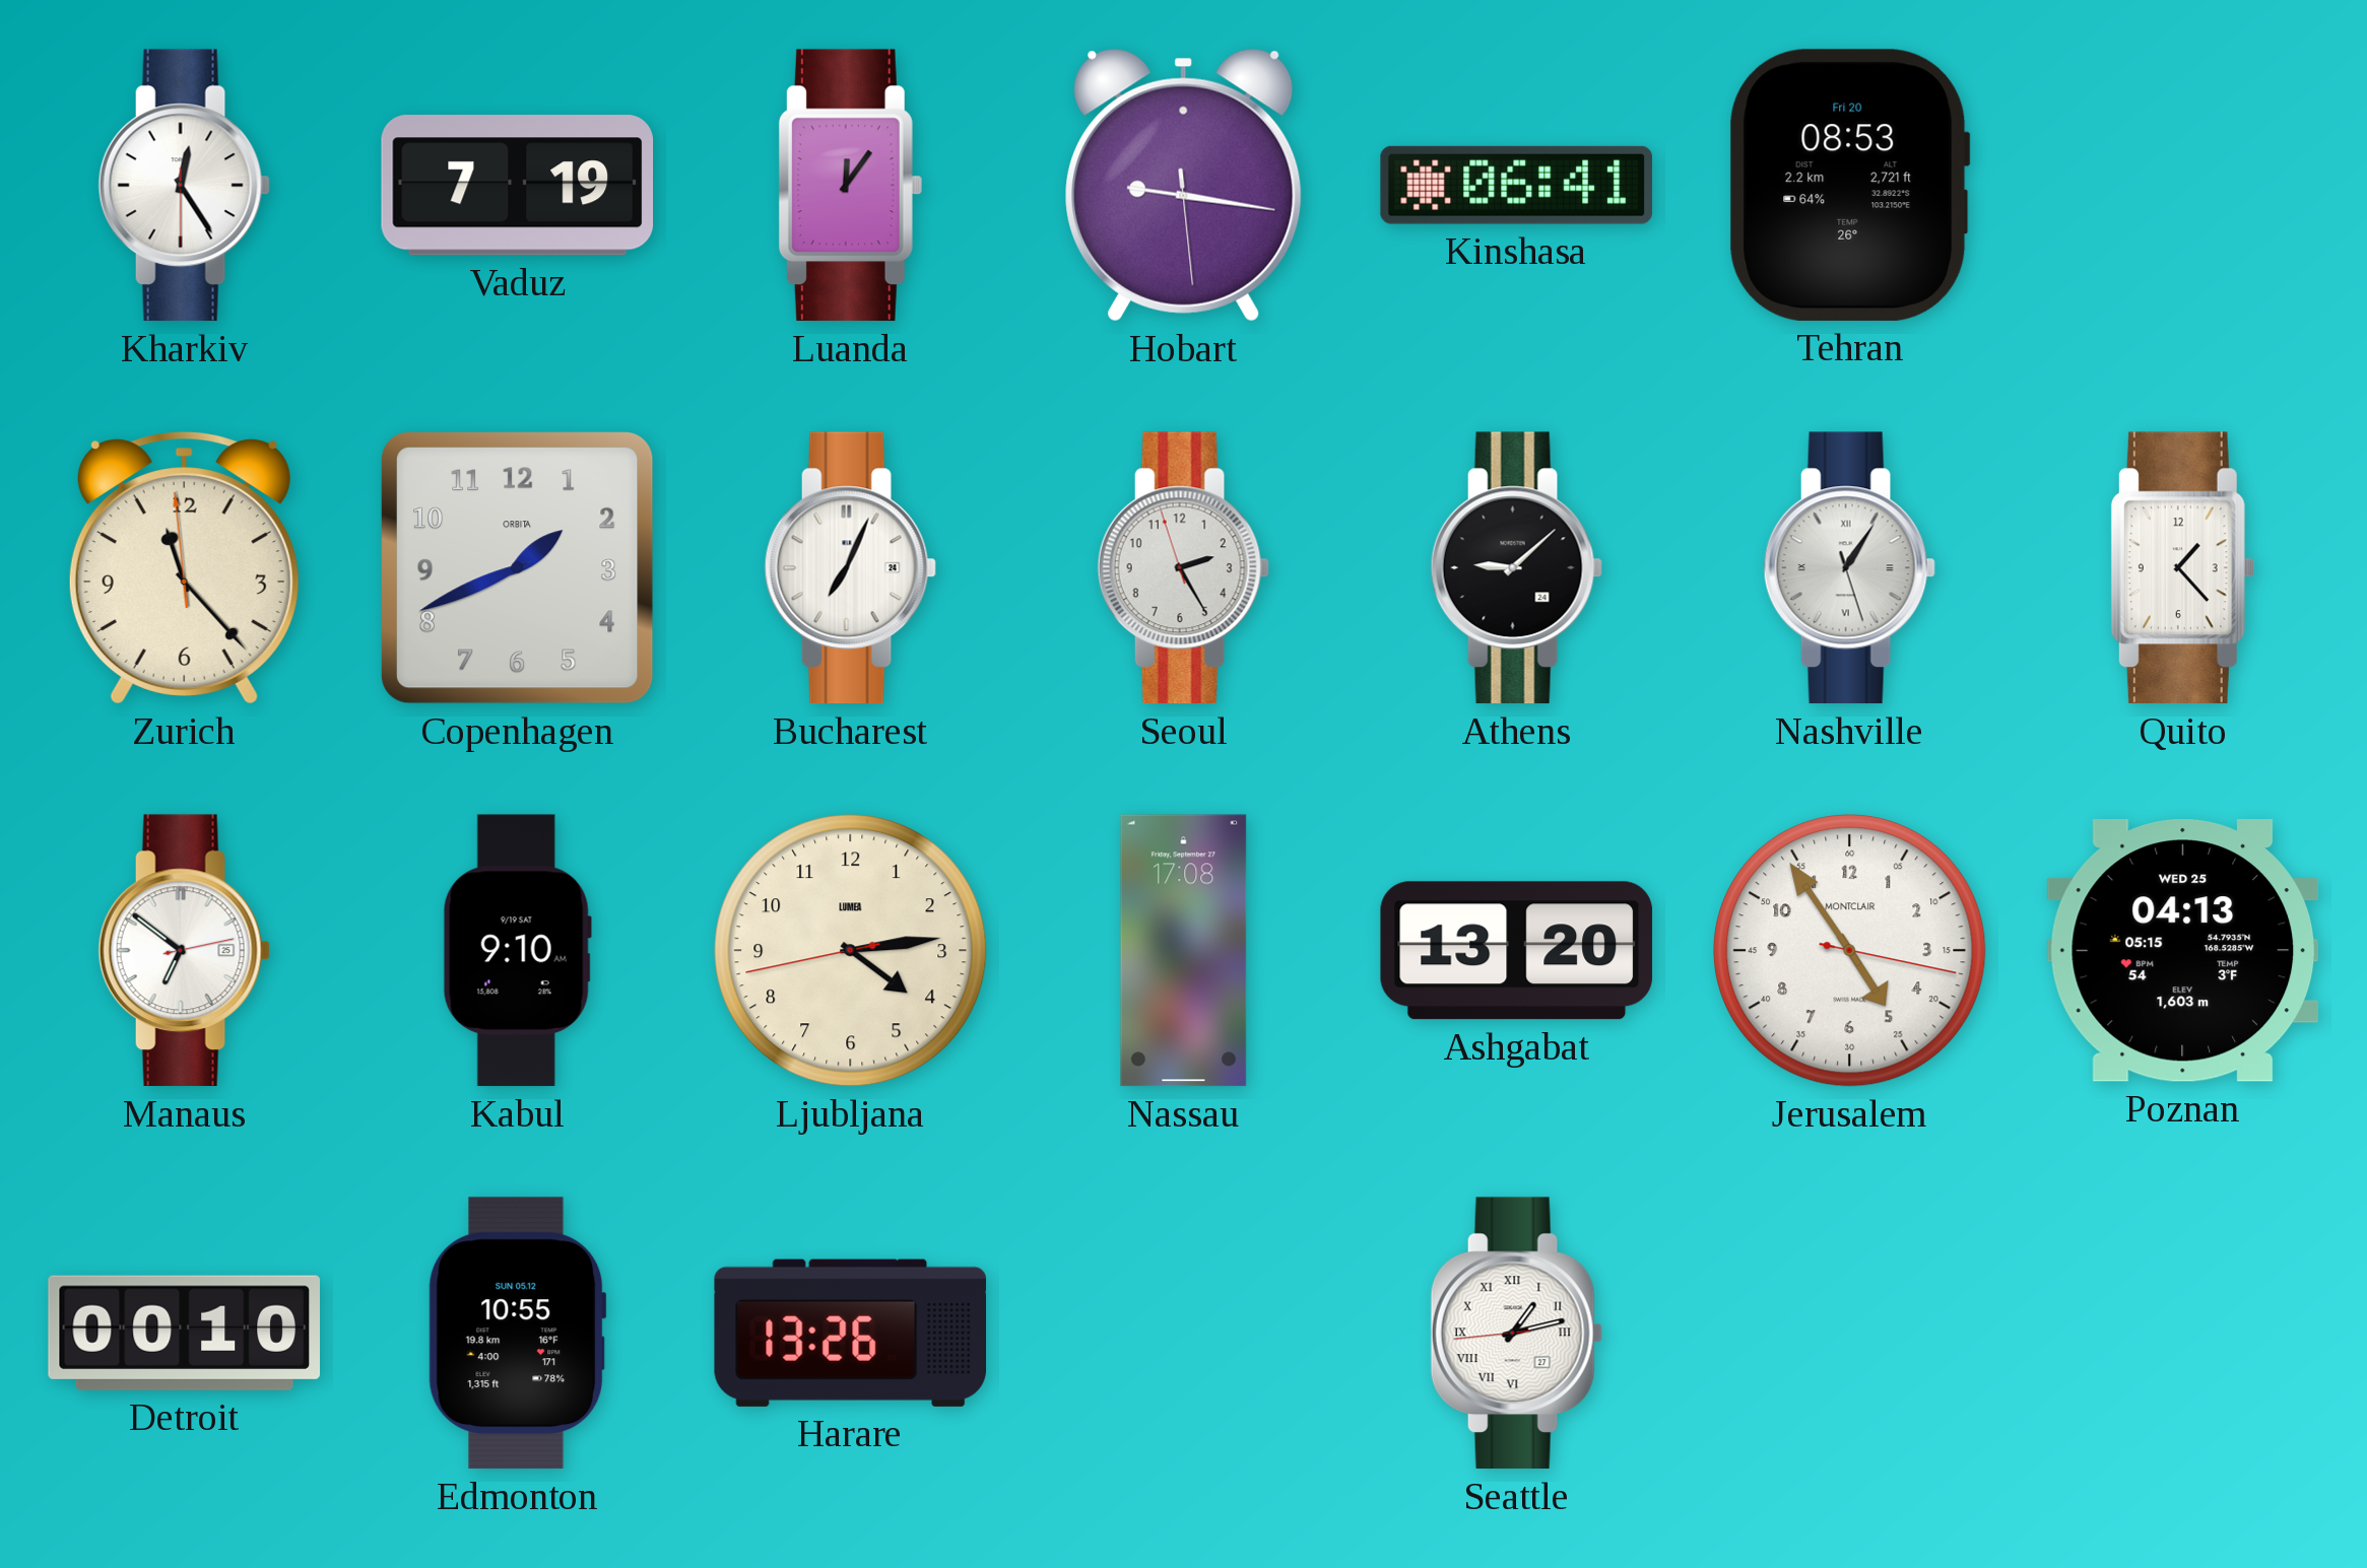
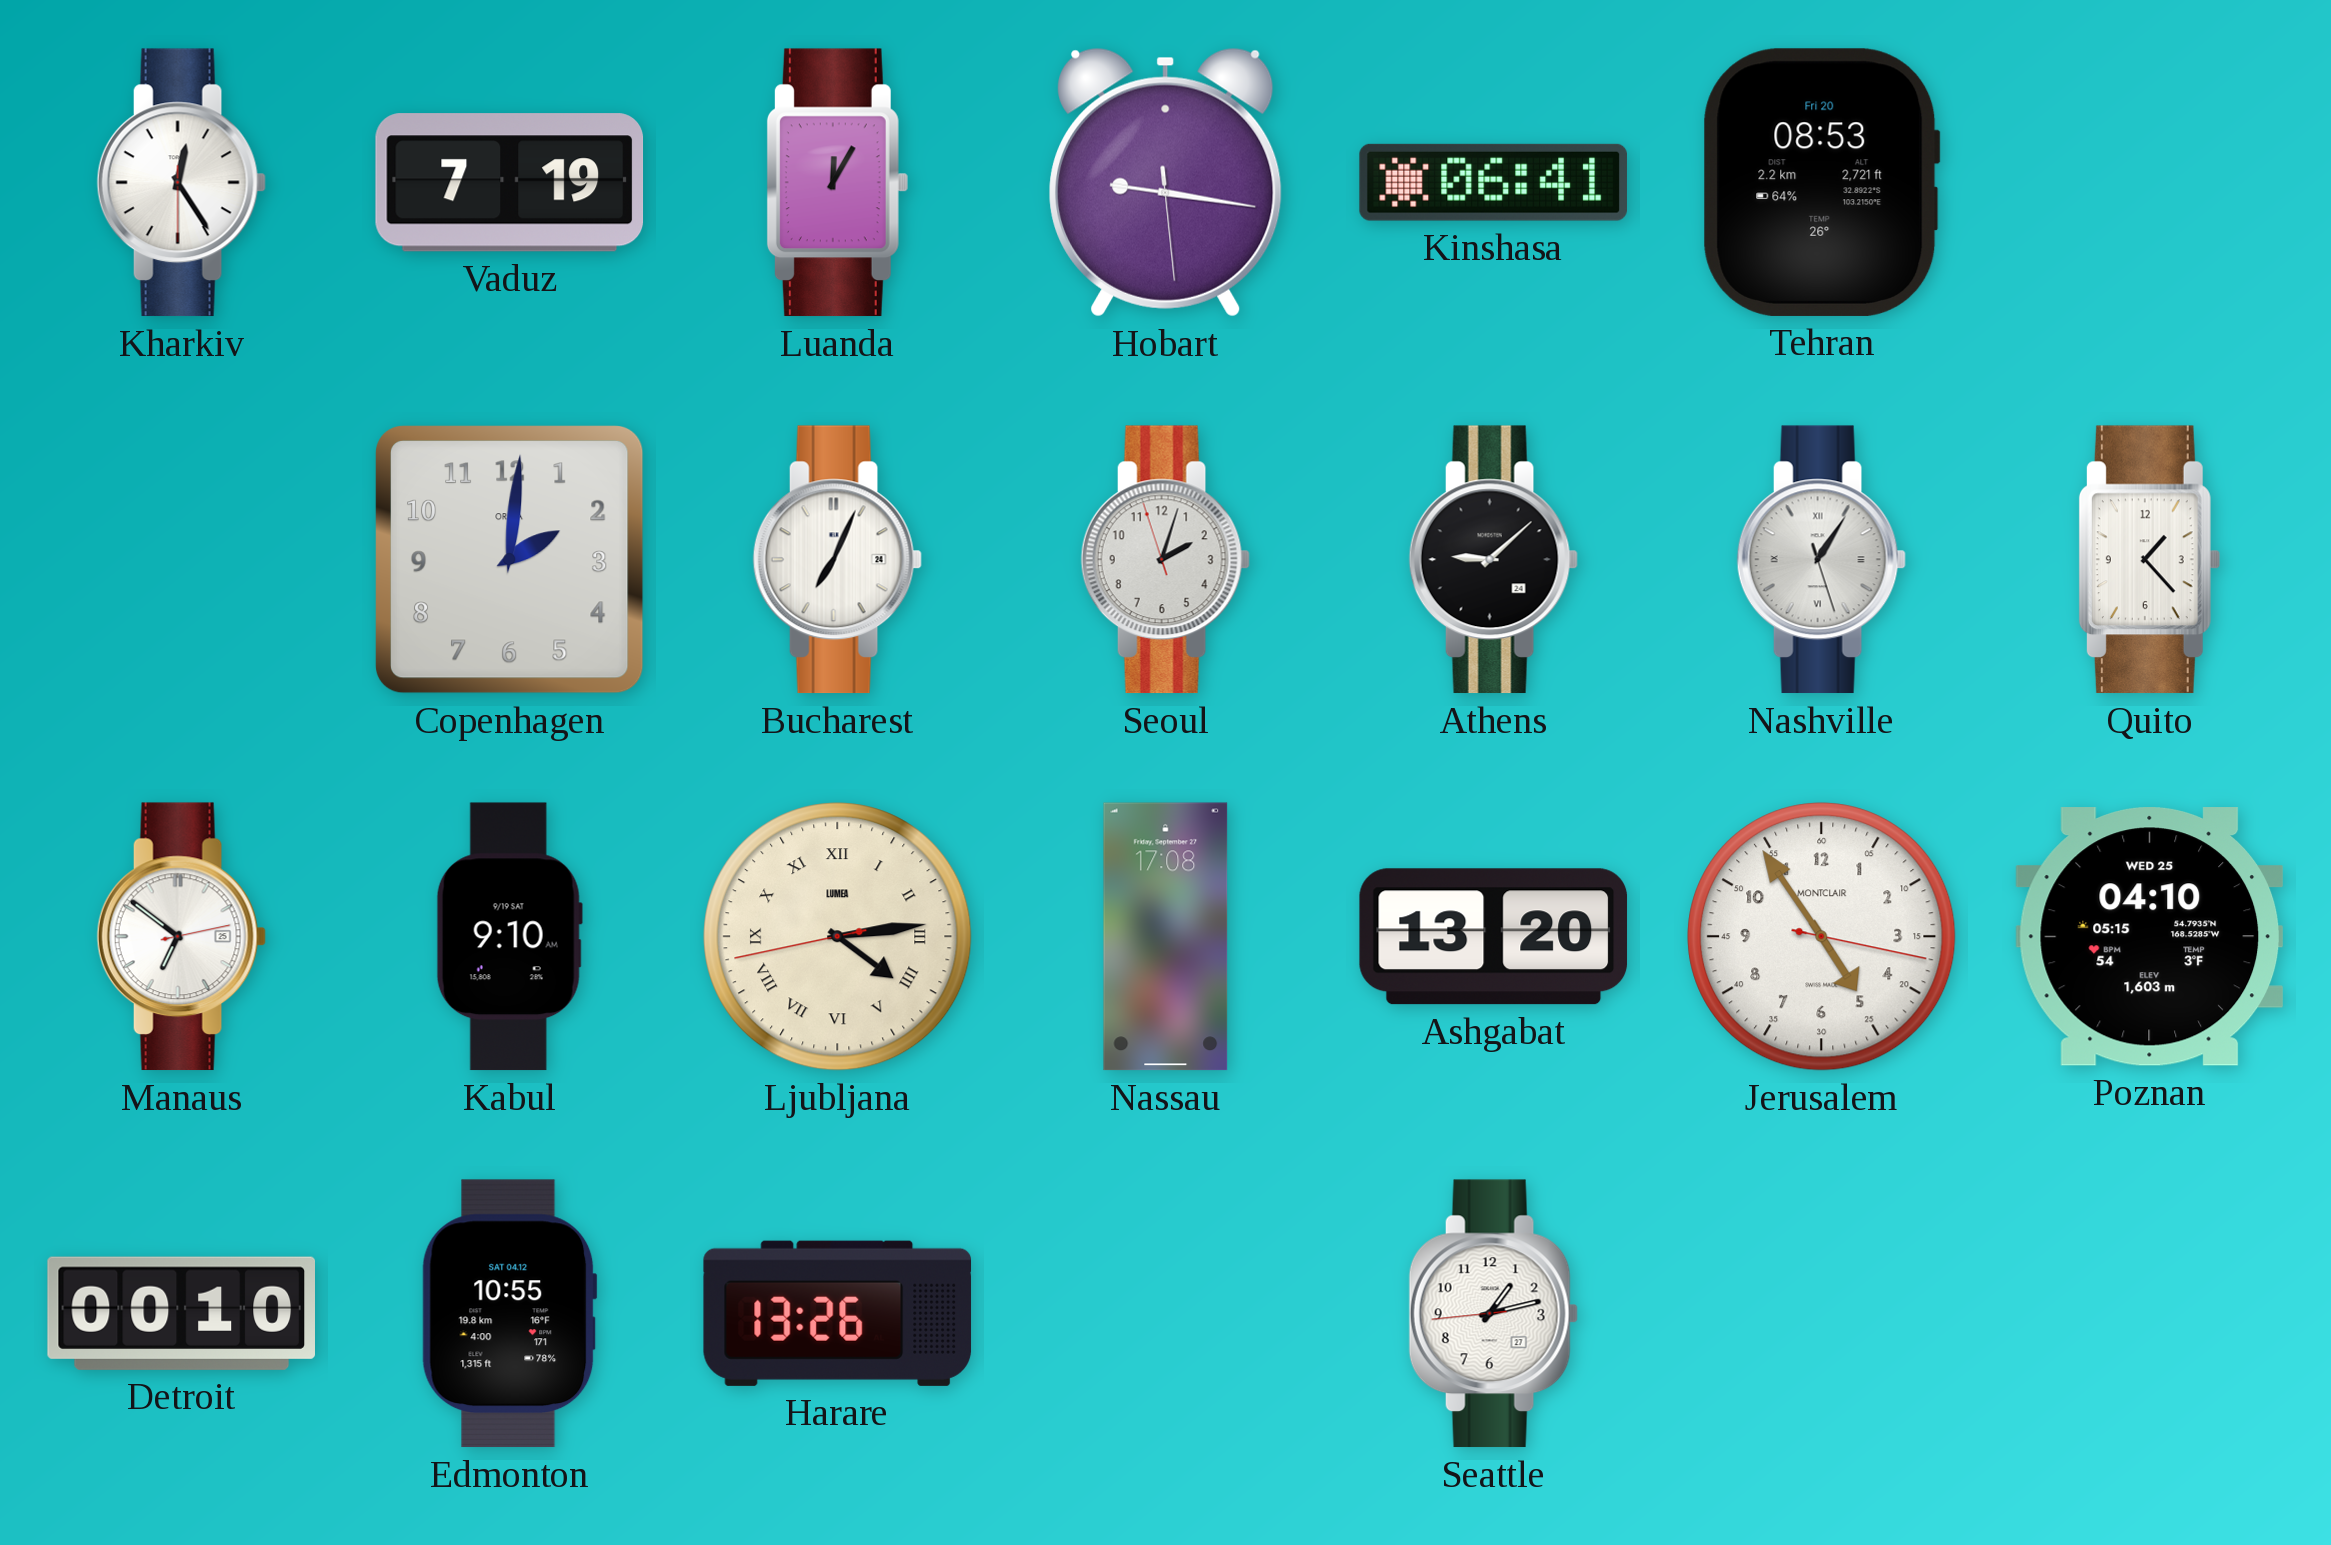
Luanda: 12:06 -> 12:05
Zurich: 11:22 -> none
Copenhagen: 1:41 -> 2:01
Seoul: 2:24 -> 2:02
Ljubljana numerals: Arabic -> Roman
Poznan: 04:13 -> 04:10
Edmonton date: SUN 05.12 -> SAT 04.12
Seattle numerals: Roman -> Arabic
